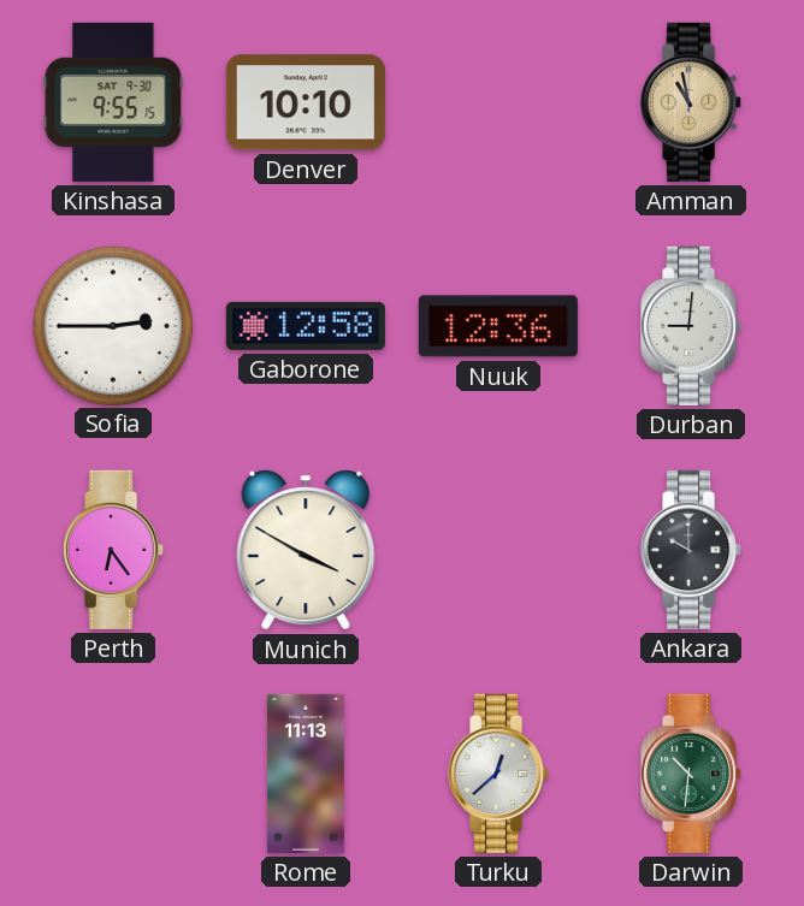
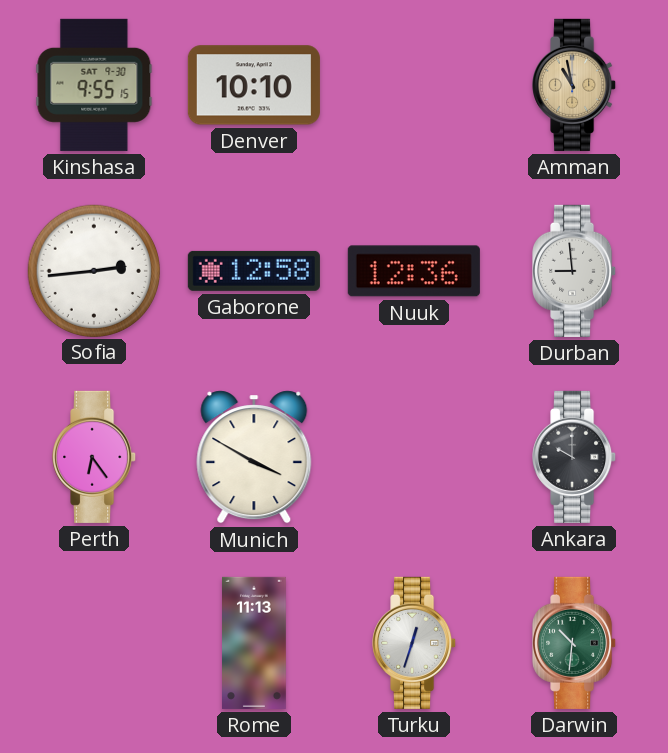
Sofia: 2:45 -> 2:44
Durban: 9:01 -> 8:59
Turku: 12:38 -> 12:33
